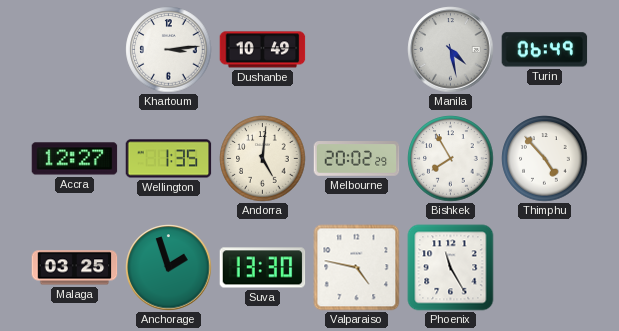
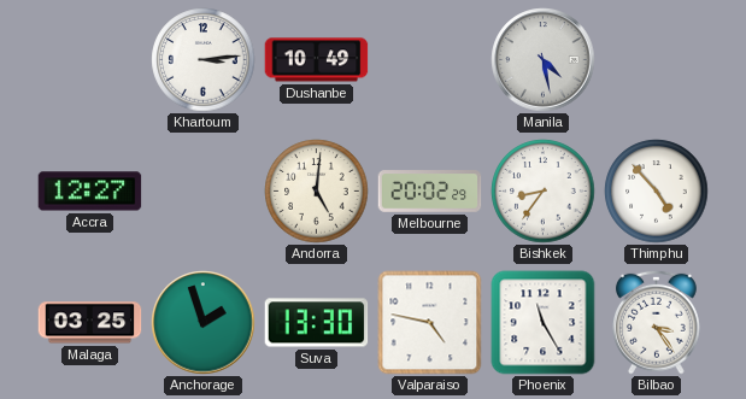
Turin: 06:49 -> none
Wellington: 1:35 -> none
Bishkek: 7:55 -> 8:36
Bilbao: none -> 3:24
